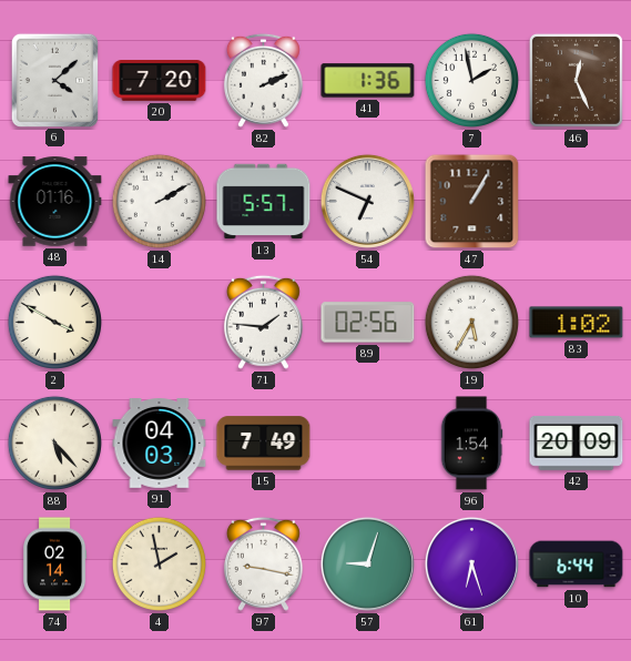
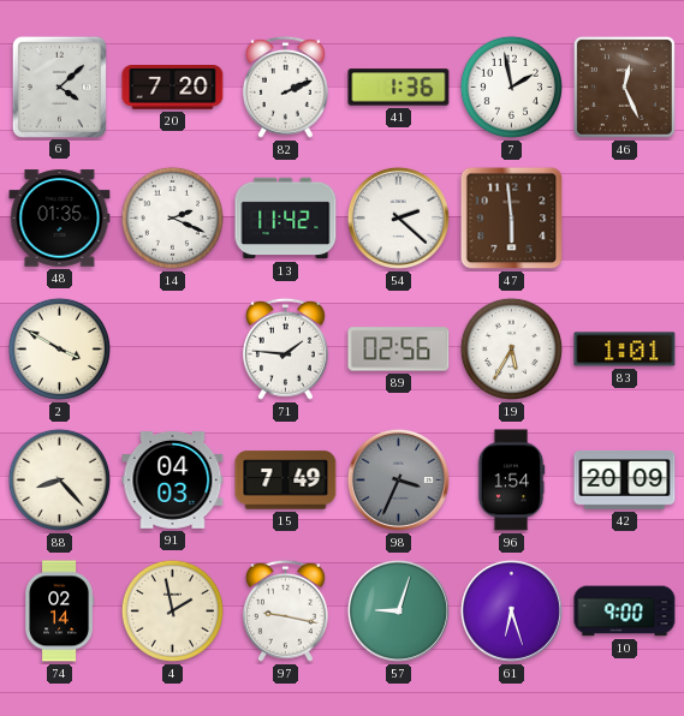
48: 01:16 -> 01:35
14: 2:10 -> 2:19
13: 5:57 -> 11:42
54: 6:49 -> 2:22
47: 1:05 -> 5:59
83: 1:02 -> 1:01
88: 5:23 -> 8:23
98: none -> 3:34
10: 6:44 -> 9:00
